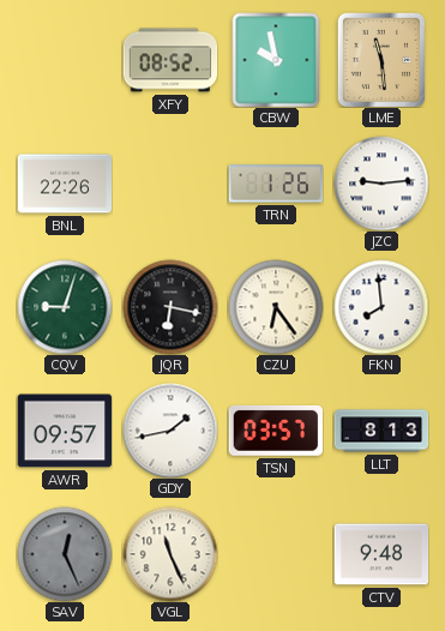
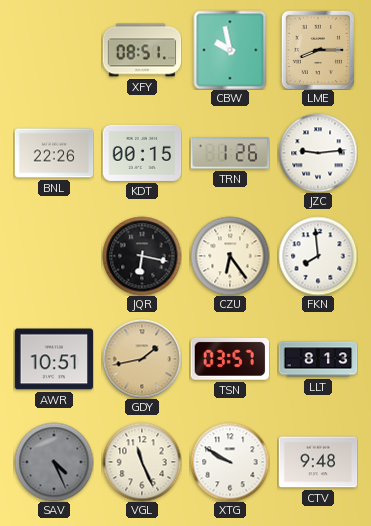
XFY: 08:52 -> 08:51
LME: 11:29 -> 8:15
KDT: none -> 00:15
CQV: 9:03 -> none
AWR: 09:57 -> 10:51
GDY dial: white -> champagne
SAV: 12:26 -> 4:26
XTG: none -> 9:50
